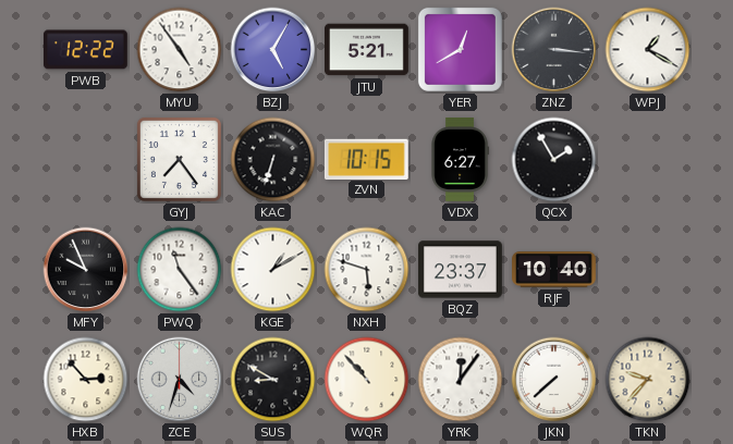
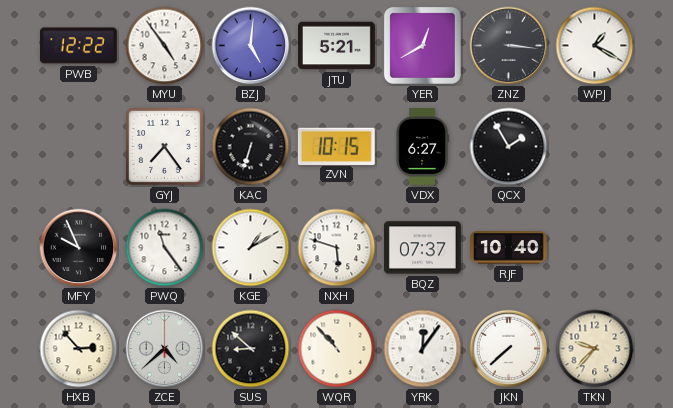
BZJ: 5:05 -> 5:01
BQZ: 23:37 -> 07:37
ZCE: 4:33 -> 4:38
SUS: 8:50 -> 8:52
